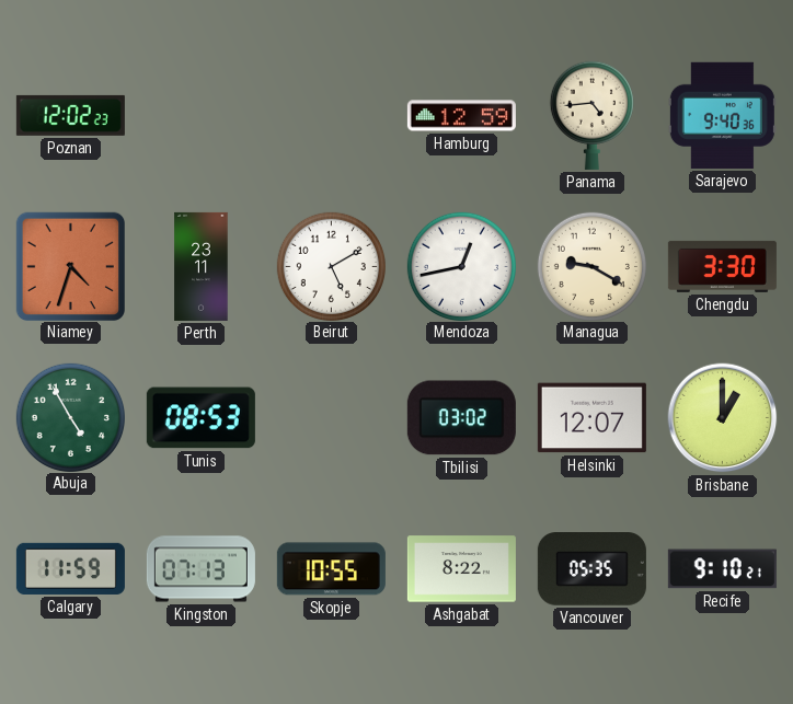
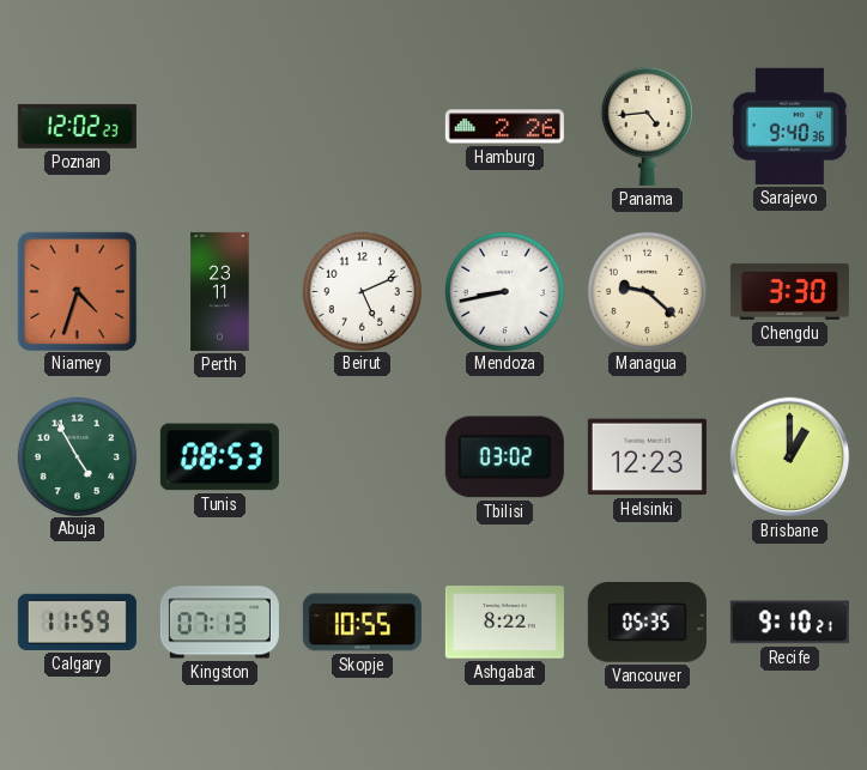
Hamburg: 12:59 -> 2:26
Beirut: 5:10 -> 5:11
Mendoza: 12:43 -> 8:43
Managua: 9:20 -> 9:22
Helsinki: 12:07 -> 12:23
